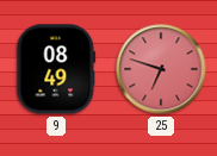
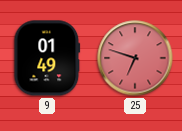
9: 08:49 -> 01:49
